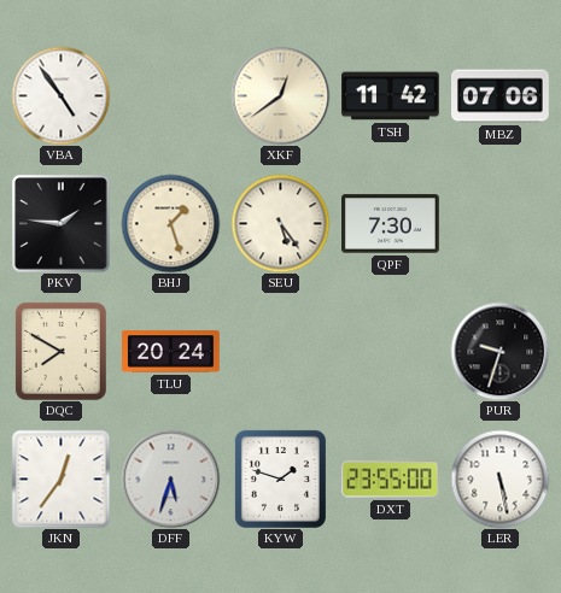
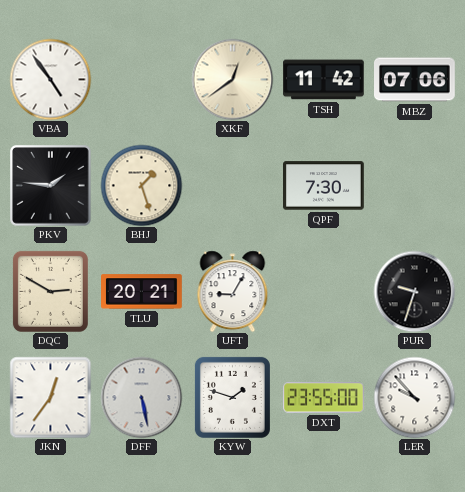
SEU: 5:24 -> none
DQC: 7:50 -> 2:50
TLU: 20:24 -> 20:21
UFT: none -> 9:05
DFF: 5:33 -> 5:28
LER: 5:28 -> 9:53
